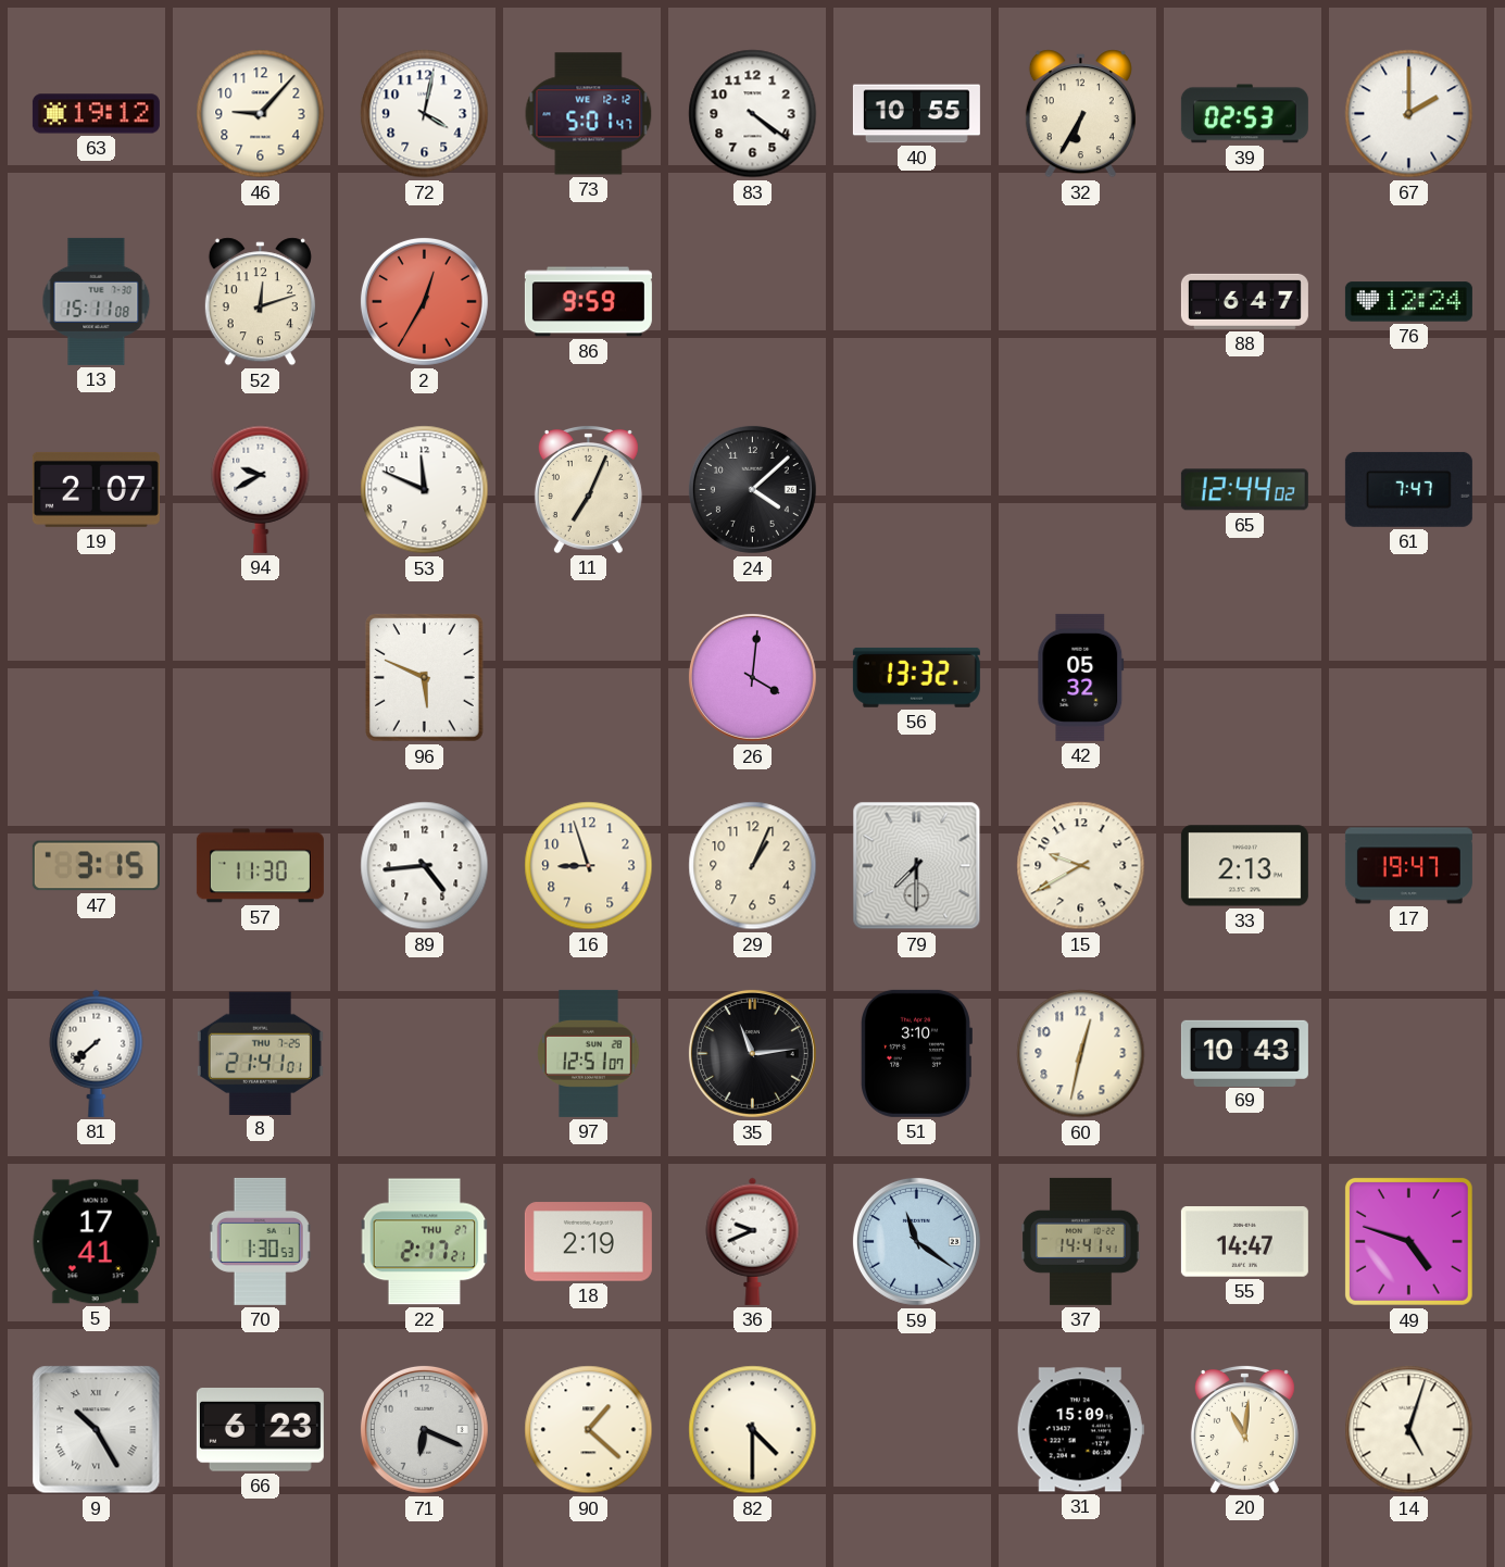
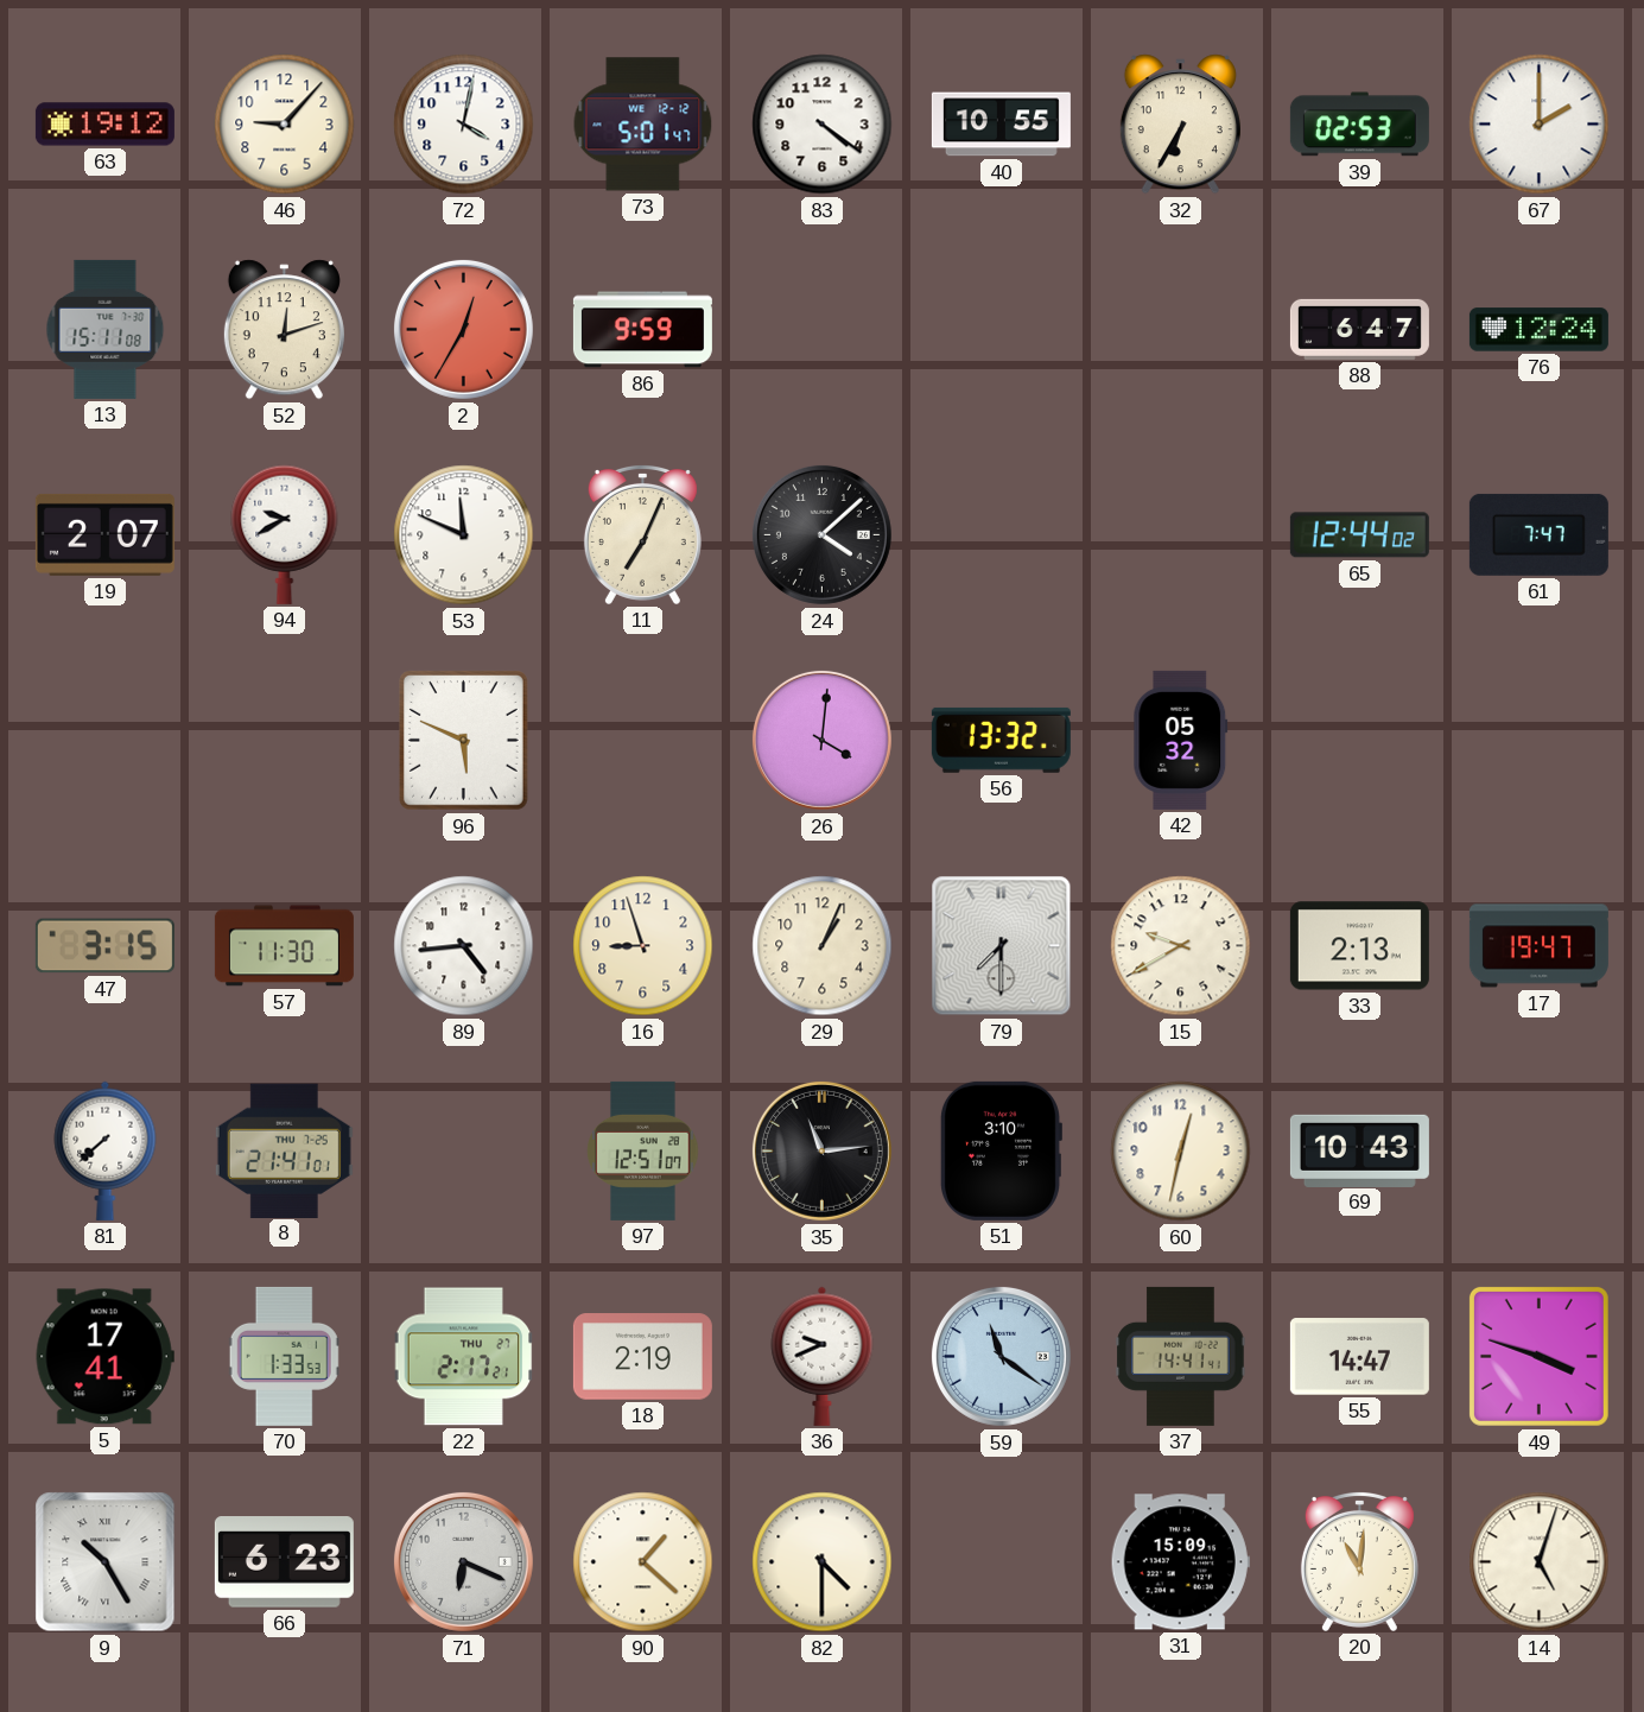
70: 1:30 -> 1:33
49: 4:48 -> 3:48
